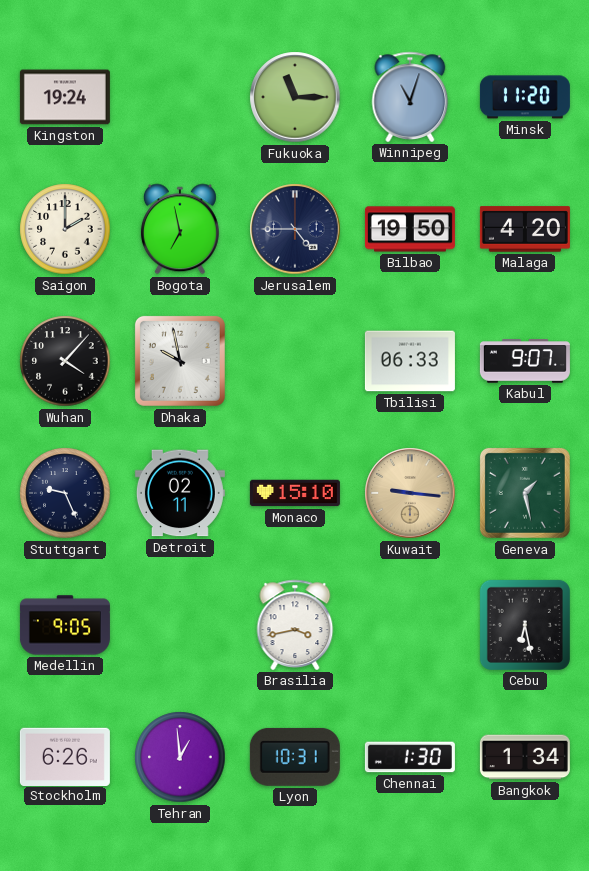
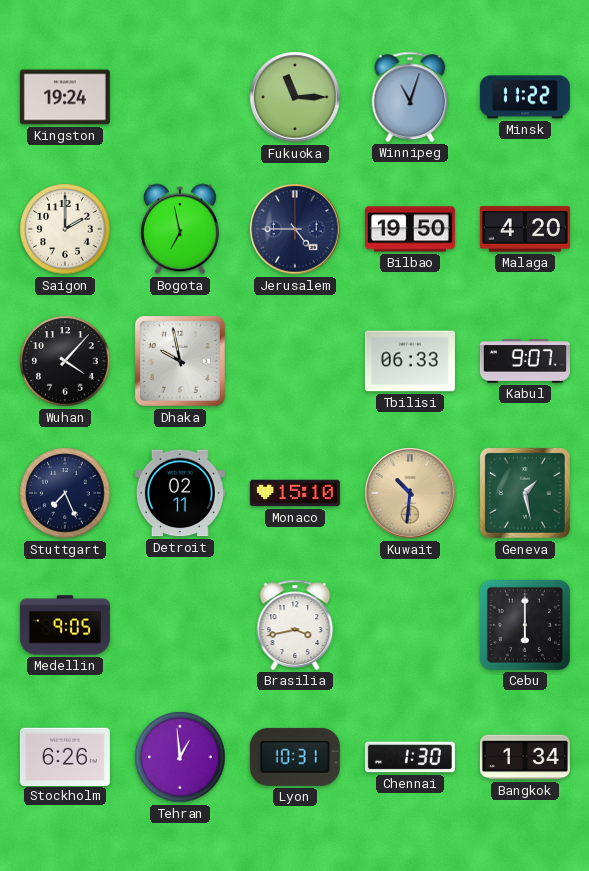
Minsk: 11:20 -> 11:22
Stuttgart: 9:26 -> 7:26
Kuwait: 9:16 -> 10:31
Cebu: 6:28 -> 6:00
